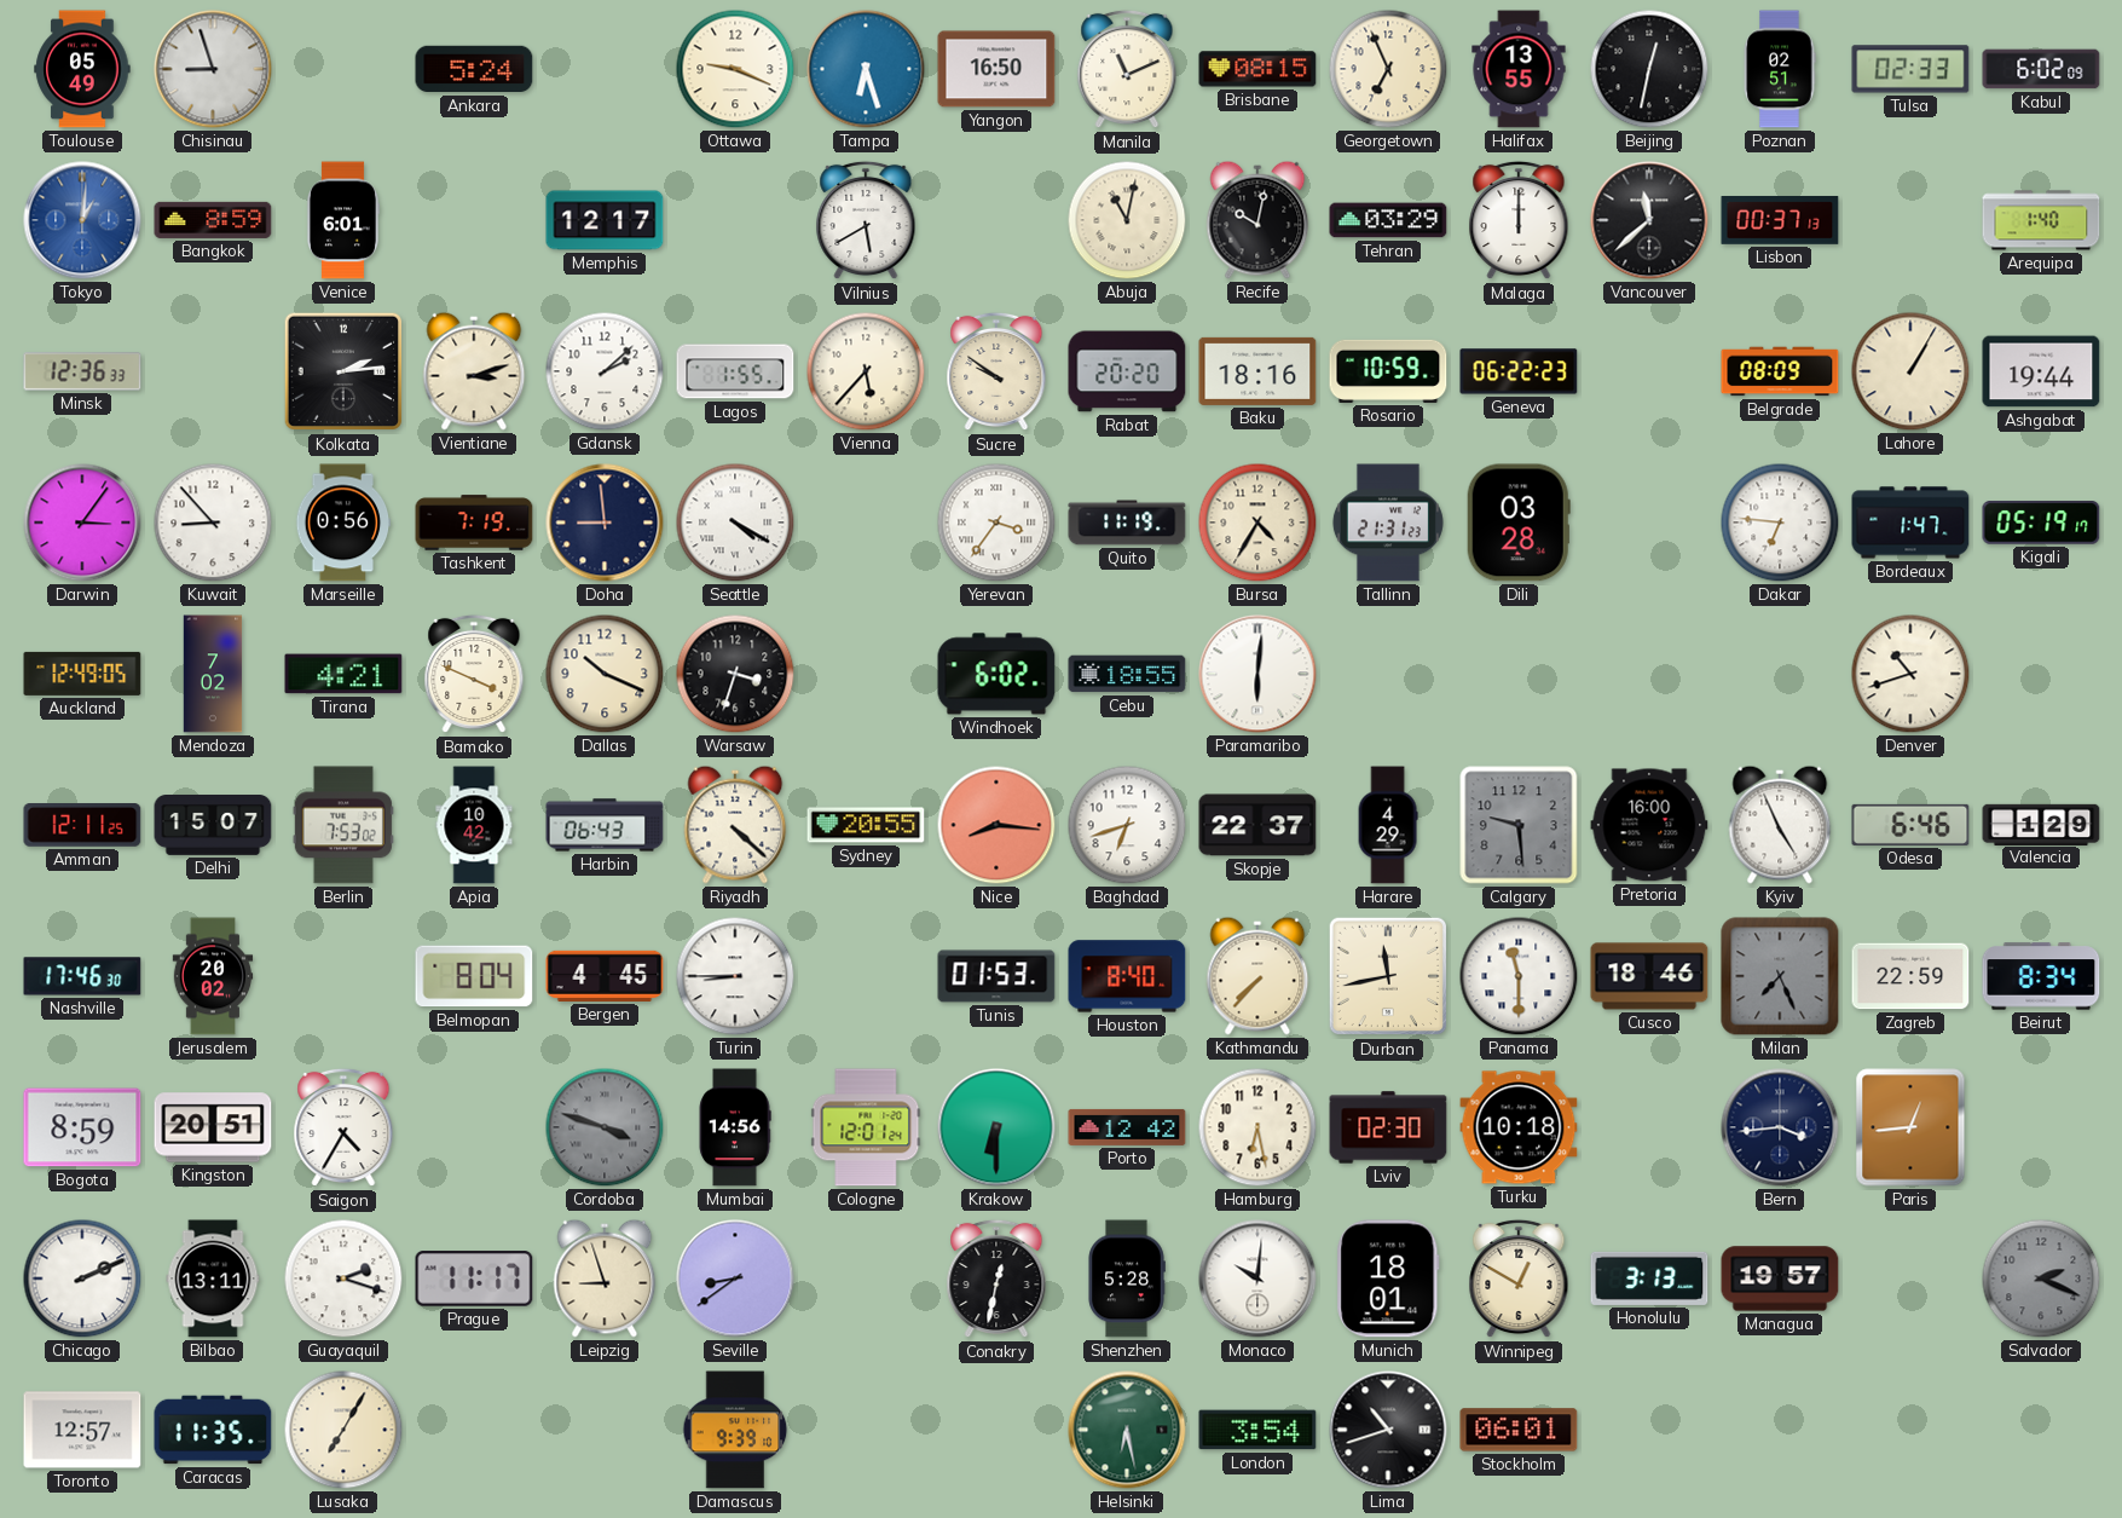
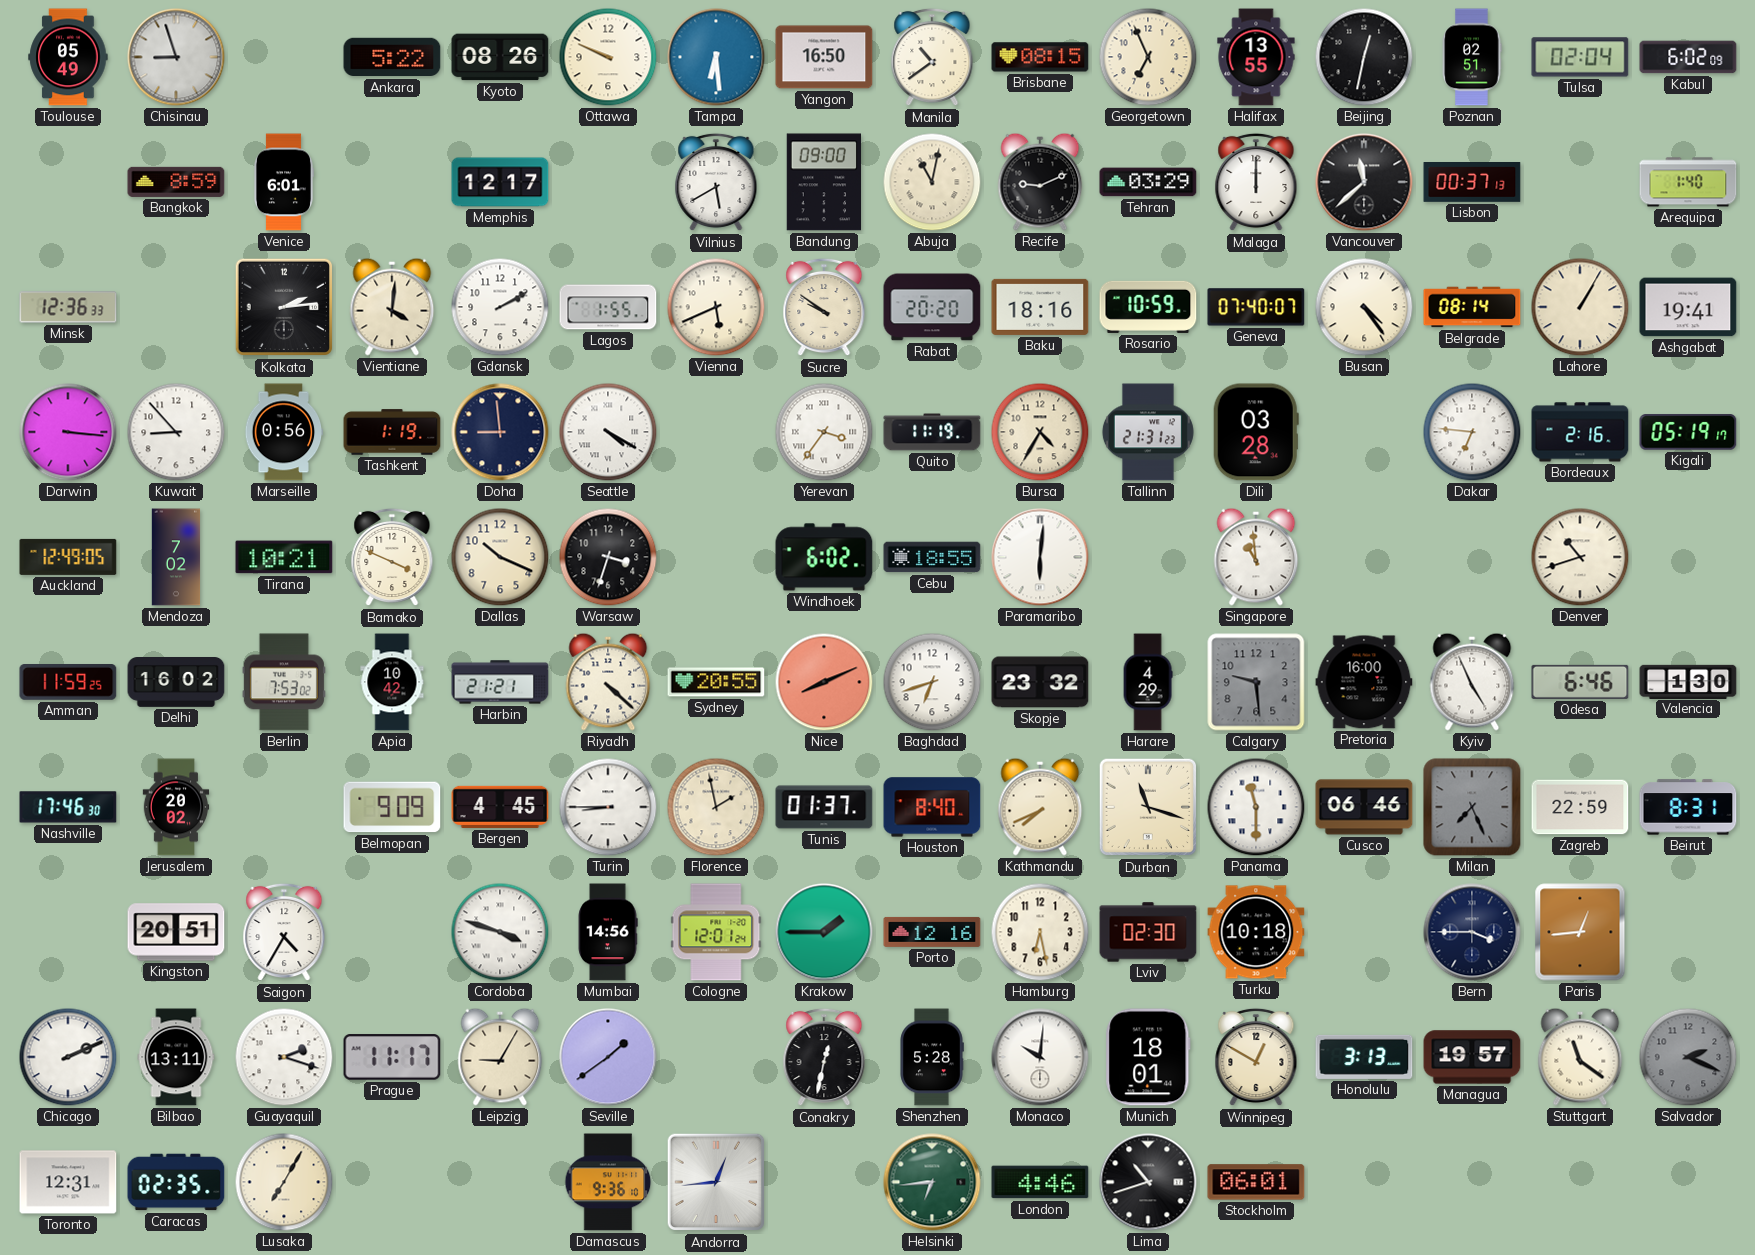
Ankara: 5:24 -> 5:22
Kyoto: none -> 08:26
Ottawa: 9:19 -> 9:49
Tampa: 6:27 -> 6:29
Manila: 11:11 -> 10:39
Tulsa: 02:33 -> 02:04
Tokyo: 1:01 -> none
Bandung: none -> 09:00
Recife: 10:02 -> 9:11
Vientiane: 3:12 -> 4:01
Gdansk: 2:08 -> 2:10
Vienna: 5:37 -> 5:41
Geneva: 06:22 -> 07:40
Busan: none -> 4:24
Belgrade: 08:09 -> 08:14
Ashgabat: 19:44 -> 19:41
Darwin: 3:06 -> 3:16
Tashkent: 7:19 -> 1:19
Bordeaux: 1:47 -> 2:16
Tirana: 4:21 -> 10:21
Singapore: none -> 10:59
Amman: 12:11 -> 11:59
Delhi: 15:07 -> 16:02
Harbin: 06:43 -> 21:21
Nice: 8:16 -> 8:11
Skopje: 22:37 -> 23:32
Valencia: 1:29 -> 1:30
Belmopan: 8:04 -> 9:09
Florence: none -> 1:58
Tunis: 01:53 -> 01:37
Kathmandu: 7:37 -> 7:41
Durban: 11:43 -> 11:18
Cusco: 18:46 -> 06:46
Beirut: 8:34 -> 8:31
Bogota: 8:59 -> none
Cordoba dial: grey -> white
Krakow: 6:30 -> 1:45
Porto: 12:42 -> 12:16
Bern: 3:44 -> 3:45
Leipzig: 8:57 -> 9:05
Seville: 8:39 -> 1:39
Stuttgart: none -> 11:21
Toronto: 12:57 -> 12:31
Caracas: 11:35 -> 02:35
Damascus: 9:39 -> 9:36
Andorra: none -> 12:44
Helsinki: 6:28 -> 6:44
London: 3:54 -> 4:46
